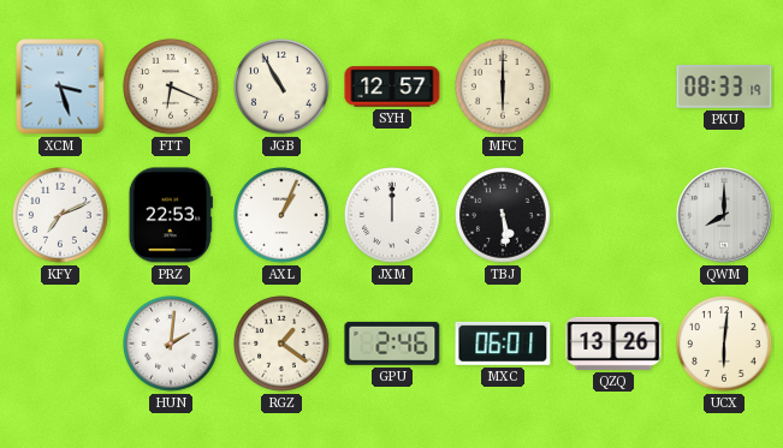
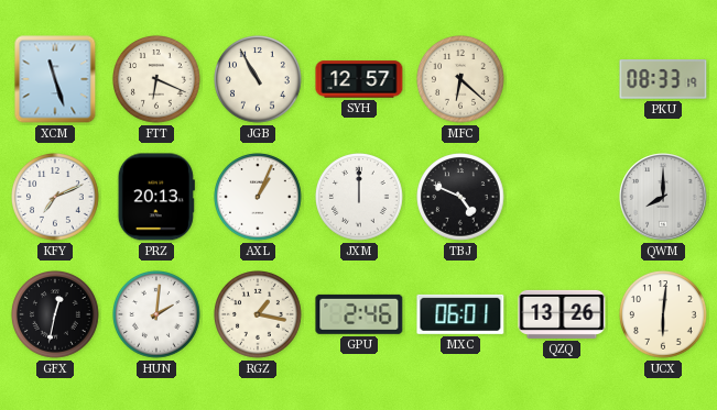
XCM: 3:27 -> 11:27
MFC: 6:00 -> 6:22
PRZ: 22:53 -> 20:13
TBJ: 5:29 -> 4:49
GFX: none -> 12:32
RGZ: 1:21 -> 1:17
